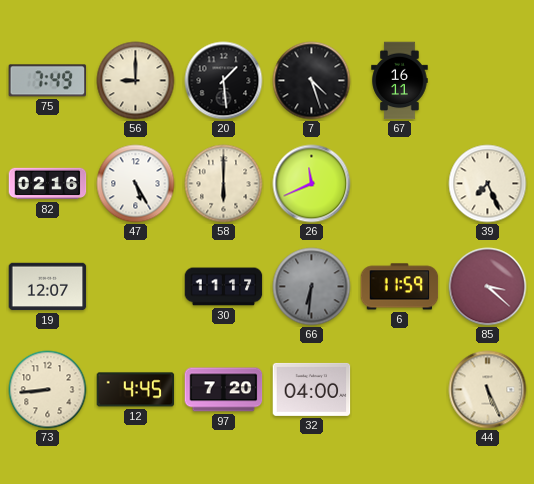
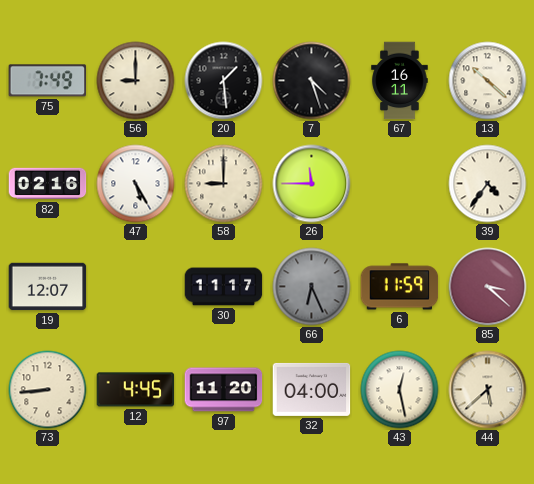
13: none -> 10:22
58: 6:00 -> 9:00
26: 11:41 -> 11:45
39: 7:26 -> 4:36
66: 6:31 -> 6:26
97: 7:20 -> 11:20
43: none -> 12:28
44: 5:26 -> 5:38
